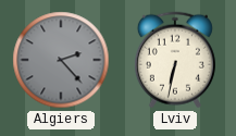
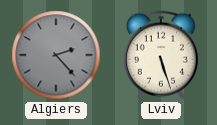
Lviv: 6:32 -> 5:27
